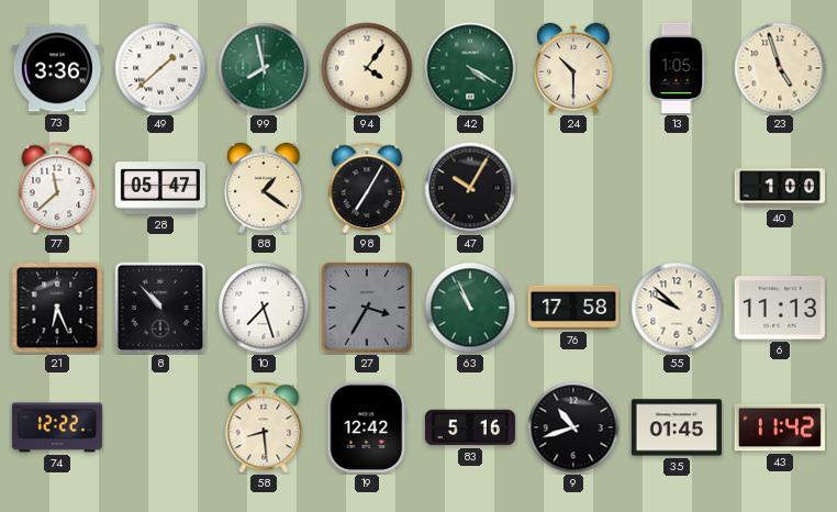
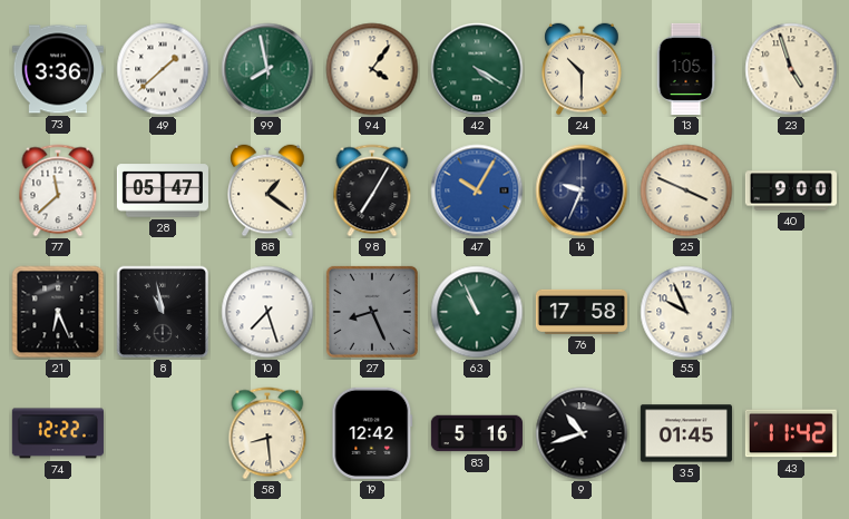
47 dial: black -> blue
16: none -> 9:34
25: none -> 3:49
40: 1:00 -> 9:00
8: 10:53 -> 10:58
27: 3:35 -> 8:26
55: 9:52 -> 9:56
6: 11:13 -> none
